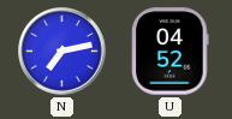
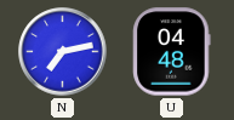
U: 04:52 -> 04:48
